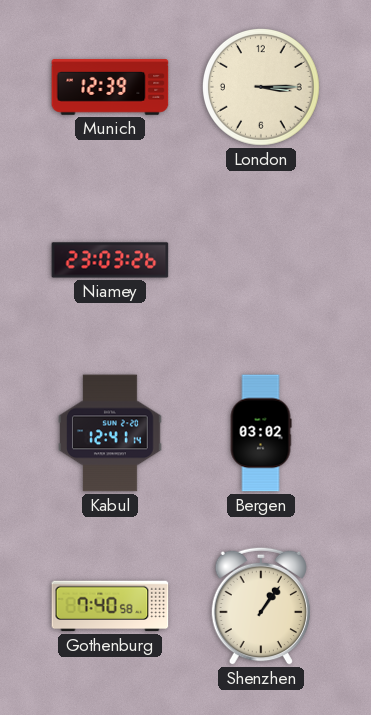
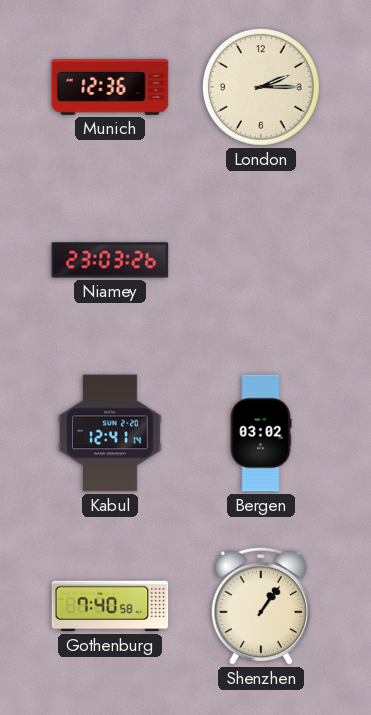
Munich: 12:39 -> 12:36
London: 3:15 -> 2:15
